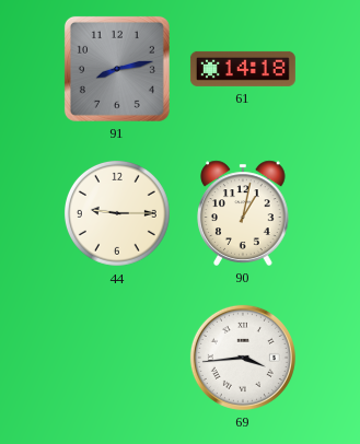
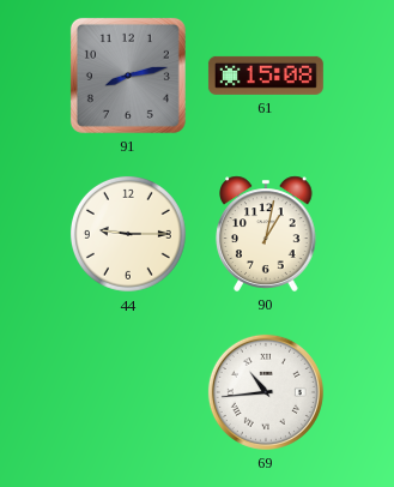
61: 14:18 -> 15:08
69: 3:44 -> 10:44
